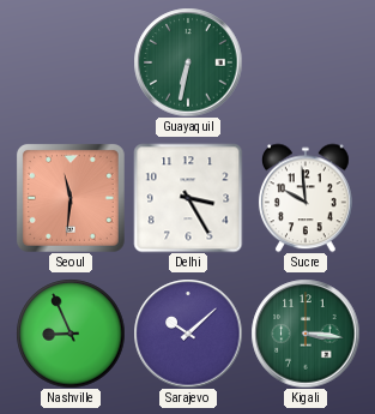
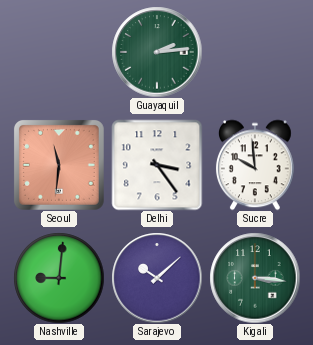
Guayaquil: 6:32 -> 2:14
Delhi: 3:25 -> 3:24
Nashville: 8:56 -> 9:01
